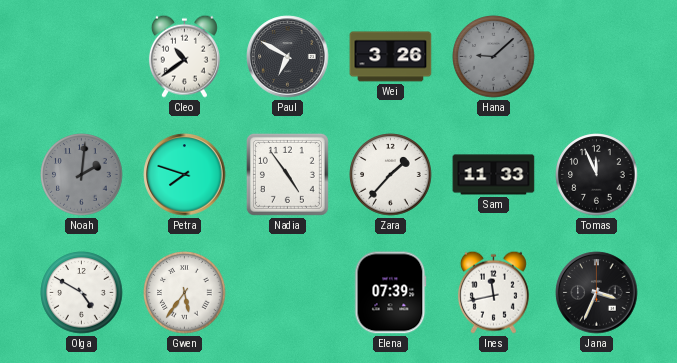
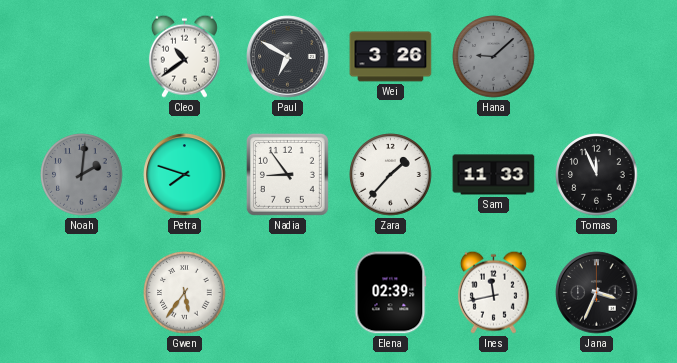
Nadia: 4:54 -> 8:54
Olga: 4:50 -> none
Elena: 07:39 -> 02:39
